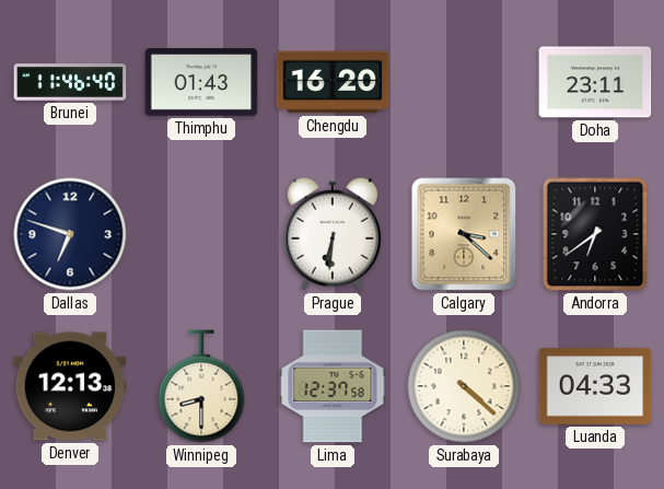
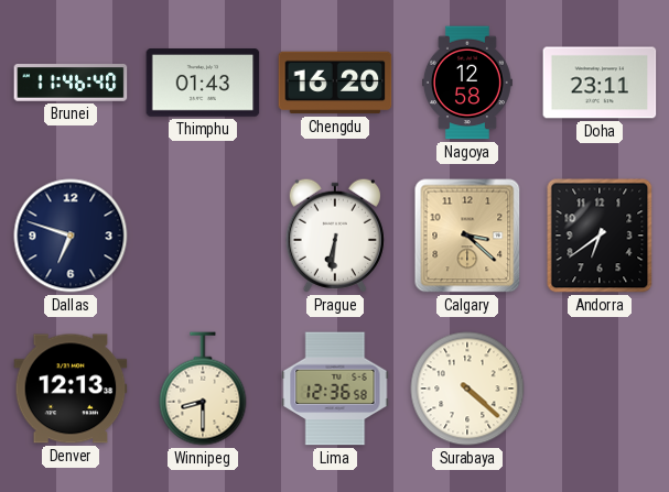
Nagoya: none -> 12:58
Lima: 12:37 -> 12:36
Luanda: 04:33 -> none
